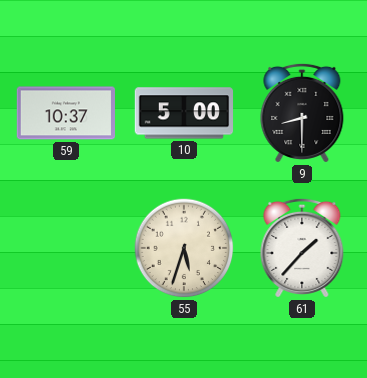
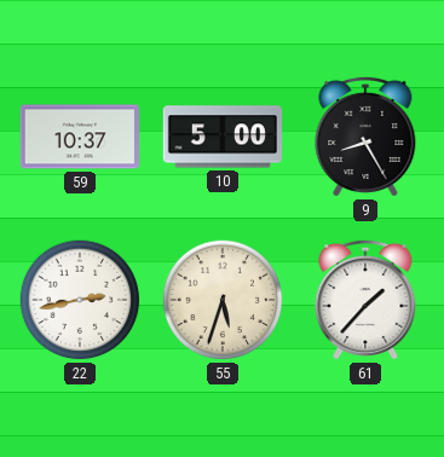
9: 8:30 -> 8:25
22: none -> 2:43
